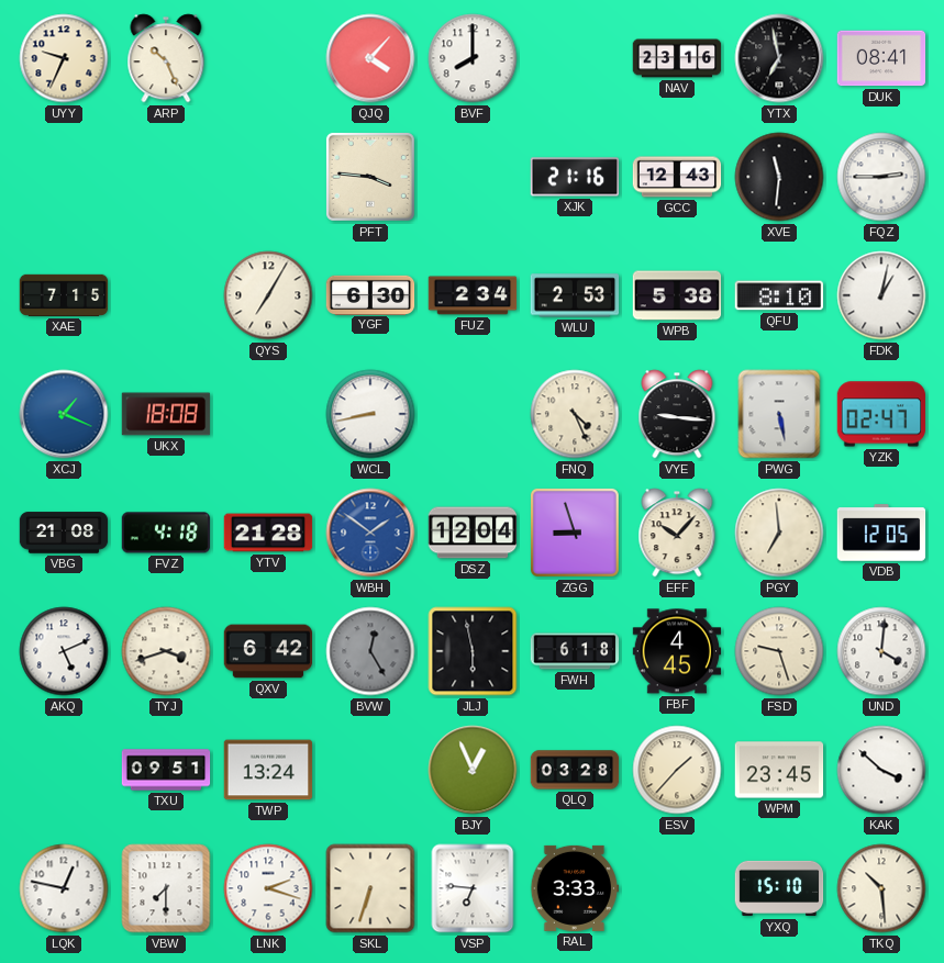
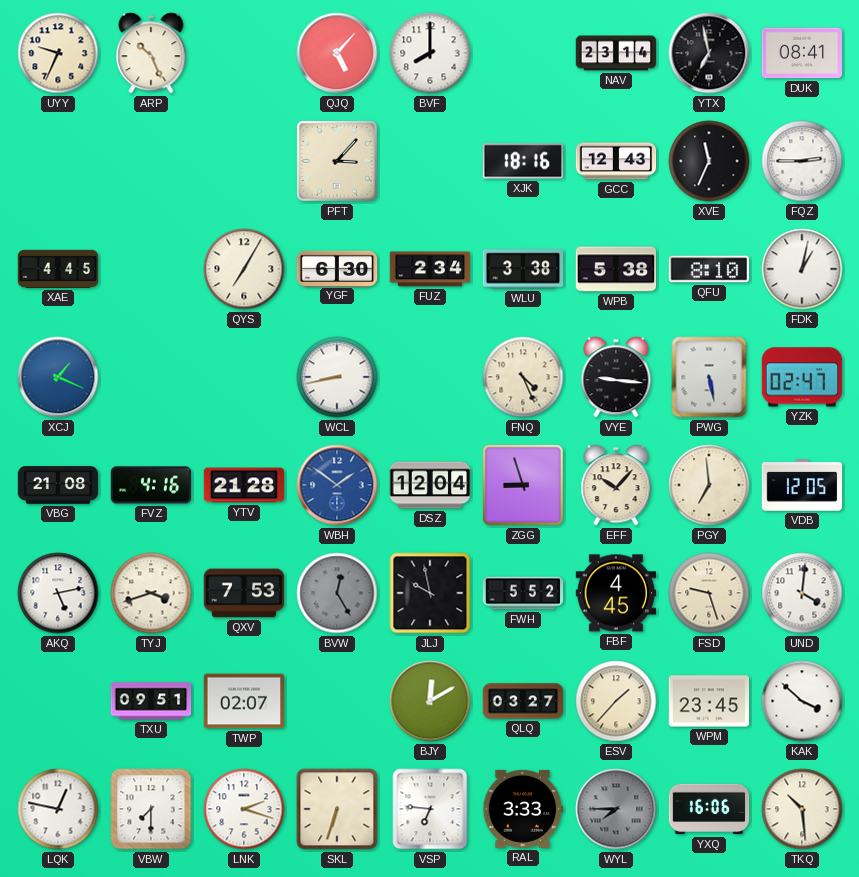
QJQ: 4:07 -> 5:07
NAV: 23:16 -> 23:14
PFT: 3:46 -> 3:07
XJK: 21:16 -> 18:16
XVE: 11:31 -> 11:34
XAE: 7:15 -> 4:45
WLU: 2:53 -> 3:38
UKX: 18:08 -> none
FVZ: 4:18 -> 4:16
AKQ: 5:11 -> 5:13
QXV: 6:42 -> 7:53
JLJ: 5:58 -> 9:58
FWH: 6:18 -> 5:52
TWP: 13:24 -> 02:07
BJY: 12:56 -> 12:10
QLQ: 03:28 -> 03:27
WYL: none -> 7:45
YXQ: 15:10 -> 16:06
